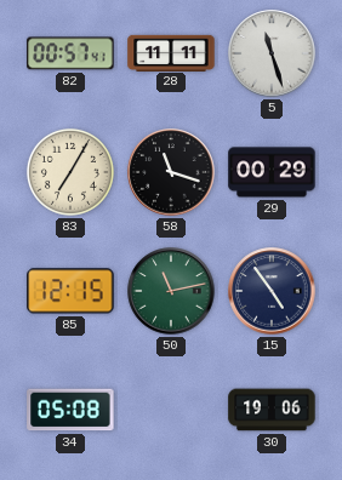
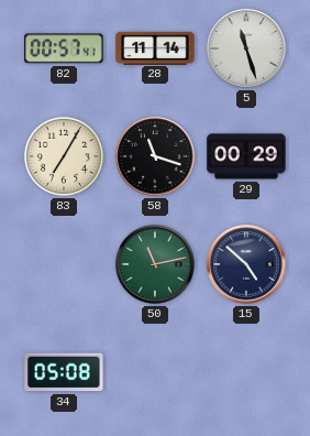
28: 11:11 -> 11:14
85: 12:15 -> none
15: 4:54 -> 4:52
30: 19:06 -> none
